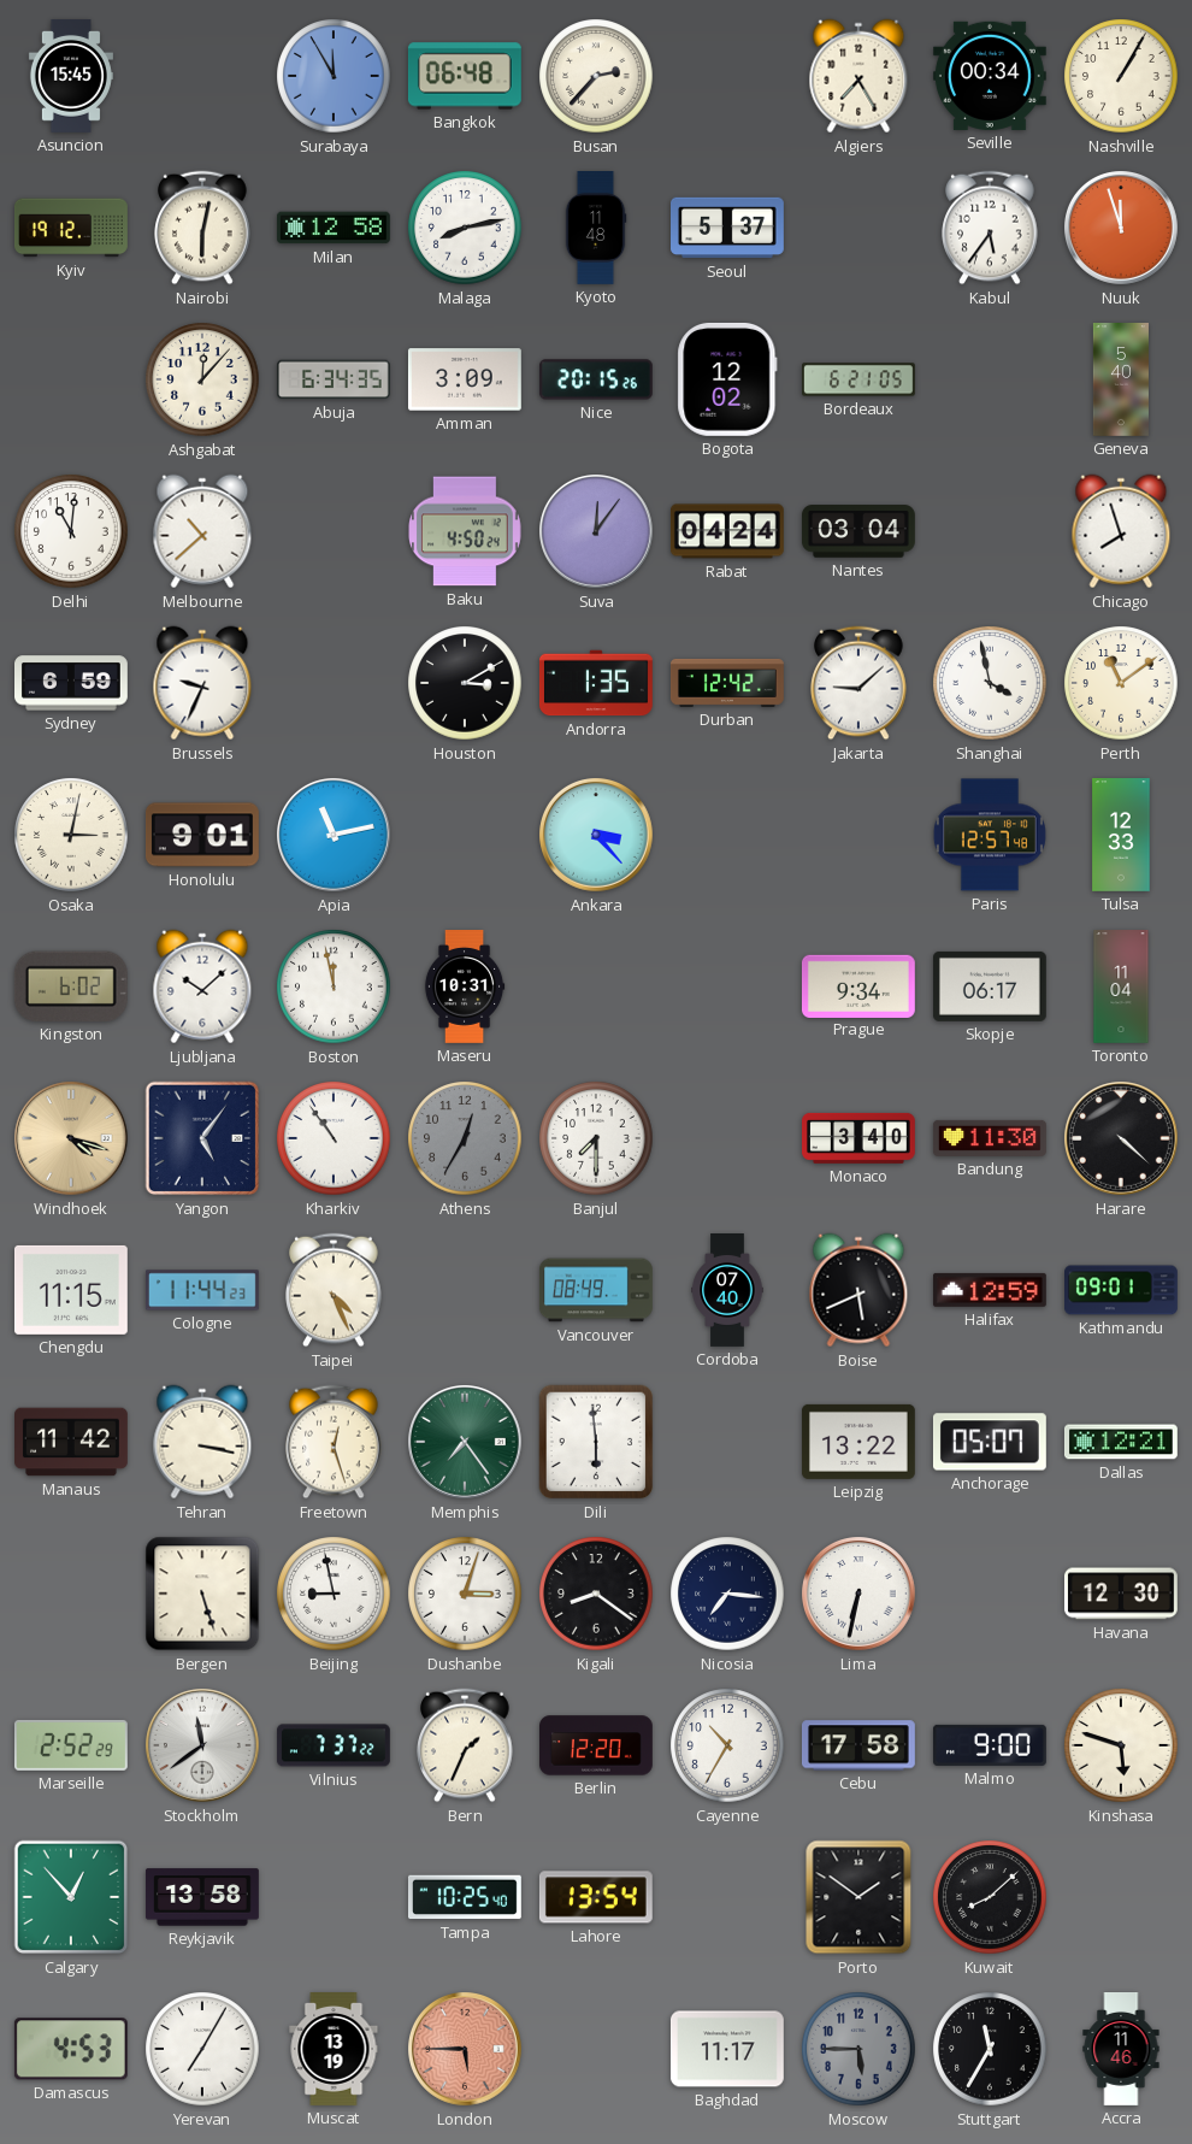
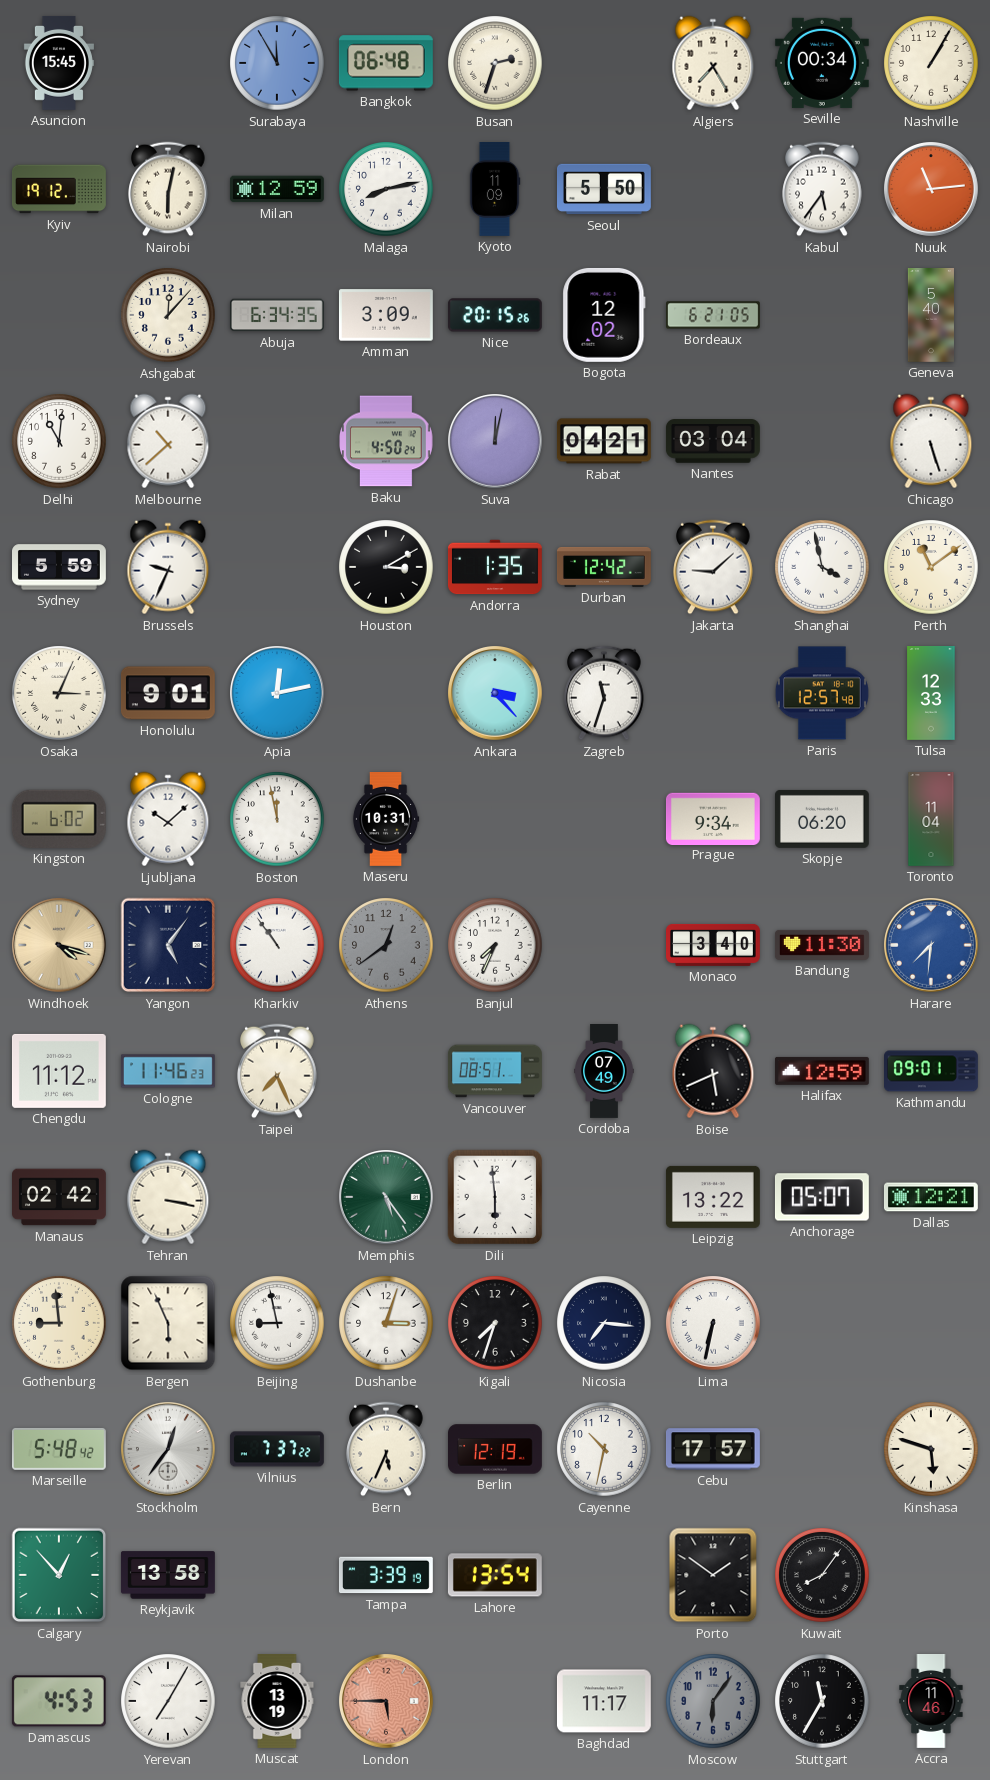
Busan: 2:37 -> 2:33
Milan: 12:58 -> 12:59
Kyoto: 11:48 -> 11:09
Seoul: 5:37 -> 5:50
Nuuk: 11:57 -> 11:14
Suva: 12:06 -> 12:02
Rabat: 04:24 -> 04:21
Chicago: 7:57 -> 5:27
Sydney: 6:59 -> 5:59
Osaka: 3:02 -> 3:04
Apia: 11:13 -> 12:13
Zagreb: none -> 11:33
Skopje: 06:17 -> 06:20
Athens: 12:35 -> 12:39
Banjul: 7:30 -> 7:34
Harare: 4:22 -> 7:31
Harare dial: black -> blue
Chengdu: 11:15 -> 11:12
Cologne: 11:44 -> 11:46
Taipei: 4:26 -> 7:26
Vancouver: 08:49 -> 08:51
Cordoba: 07:40 -> 07:49
Manaus: 11:42 -> 02:42
Freetown: 12:27 -> none
Memphis: 7:24 -> 5:24
Gothenburg: none -> 8:59
Bergen: 5:27 -> 5:56
Kigali: 8:21 -> 7:33
Havana: 12:30 -> none
Marseille: 2:52 -> 5:48
Stockholm: 11:39 -> 12:36
Bern: 1:34 -> 5:34
Berlin: 12:20 -> 12:19
Cayenne: 10:35 -> 10:32
Cebu: 17:58 -> 17:57
Malmo: 9:00 -> none
Tampa: 10:25 -> 3:39
Kuwait: 8:08 -> 8:06
Moscow: 5:45 -> 6:06
